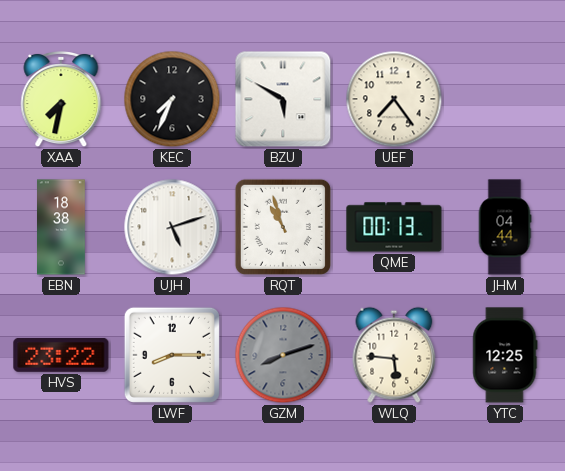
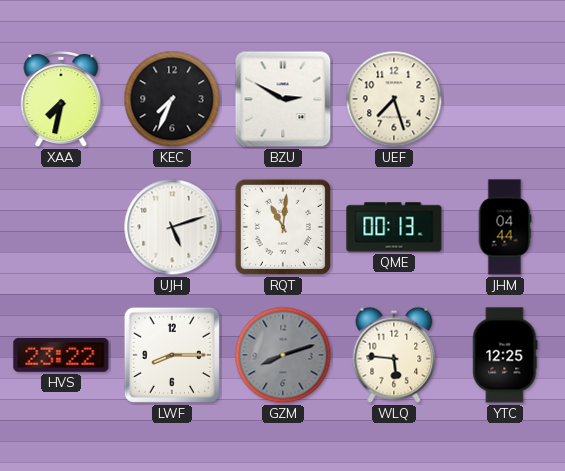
BZU: 5:50 -> 2:50
UEF: 7:24 -> 7:27
EBN: 18:38 -> none
RQT: 10:57 -> 11:01
